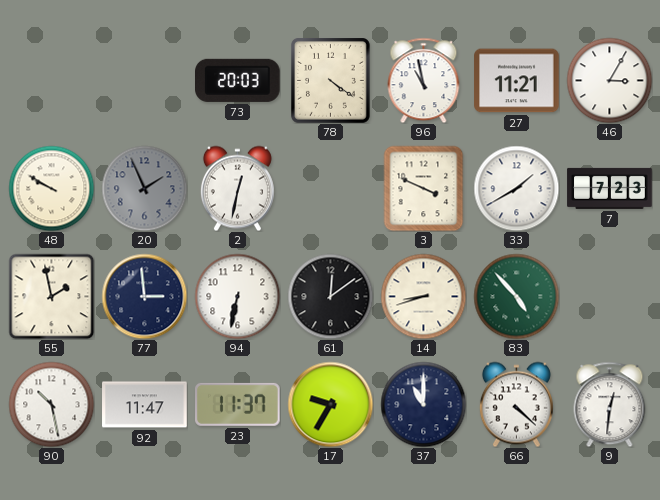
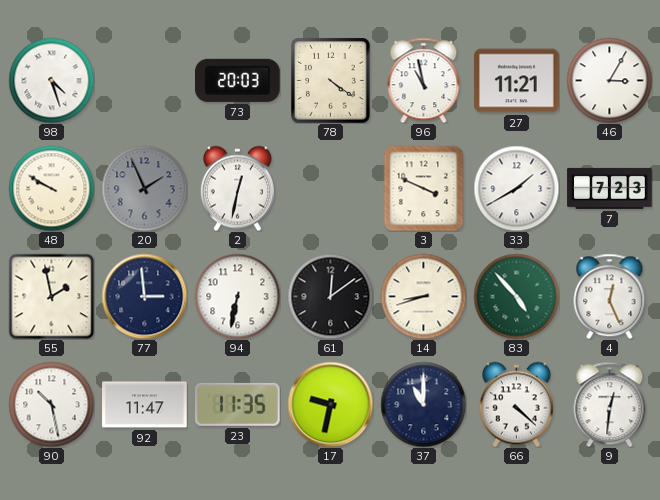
98: none -> 4:27
4: none -> 12:26
23: 11:37 -> 11:35
17: 9:35 -> 9:32
